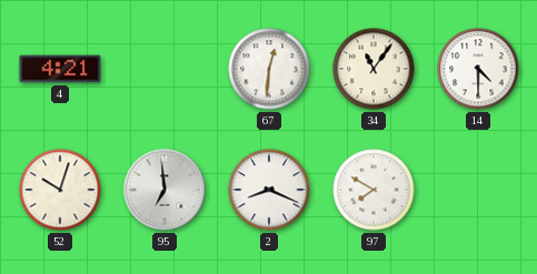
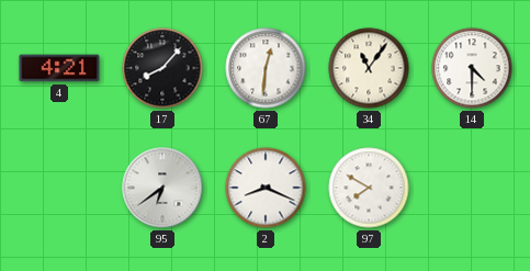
17: none -> 8:07
52: 10:03 -> none
95: 6:59 -> 6:39
